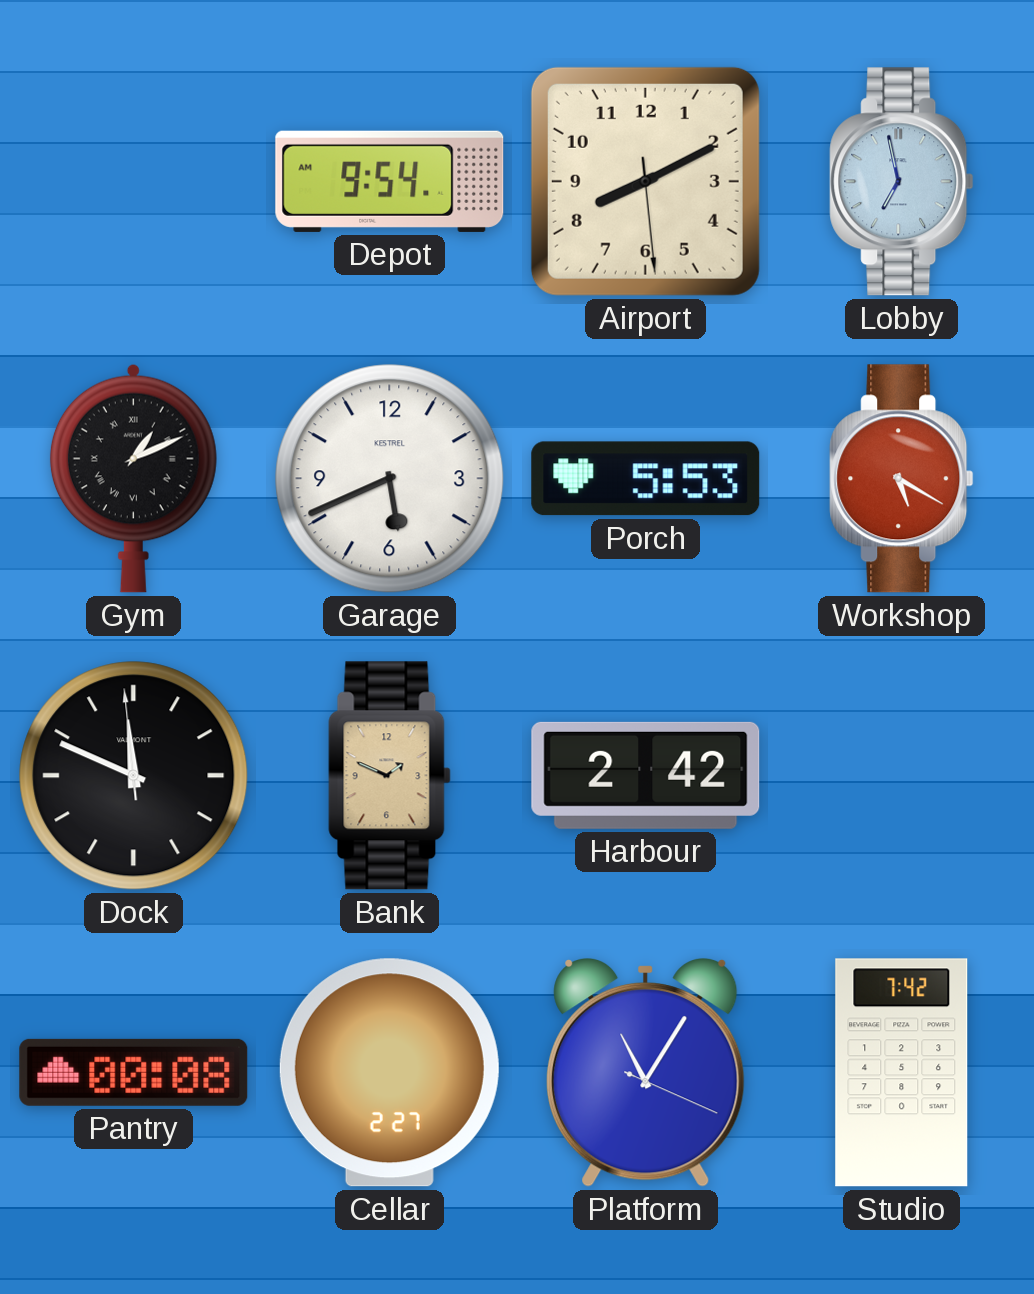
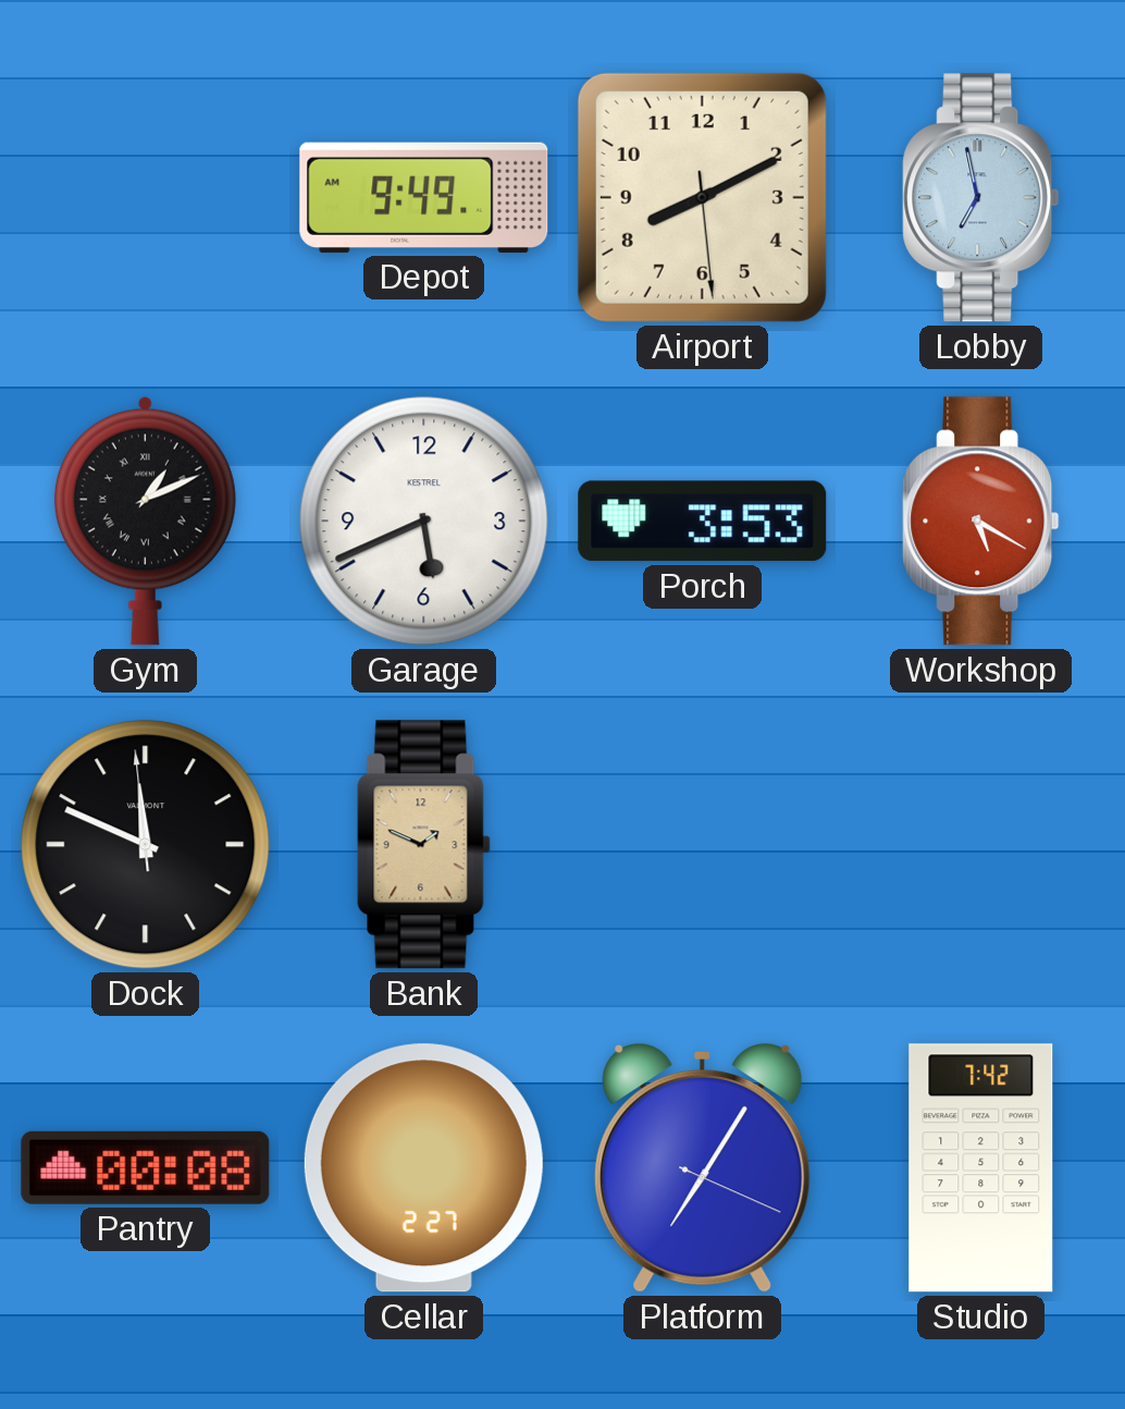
Depot: 9:54 -> 9:49
Porch: 5:53 -> 3:53
Harbour: 2:42 -> none
Platform: 11:05 -> 7:05
